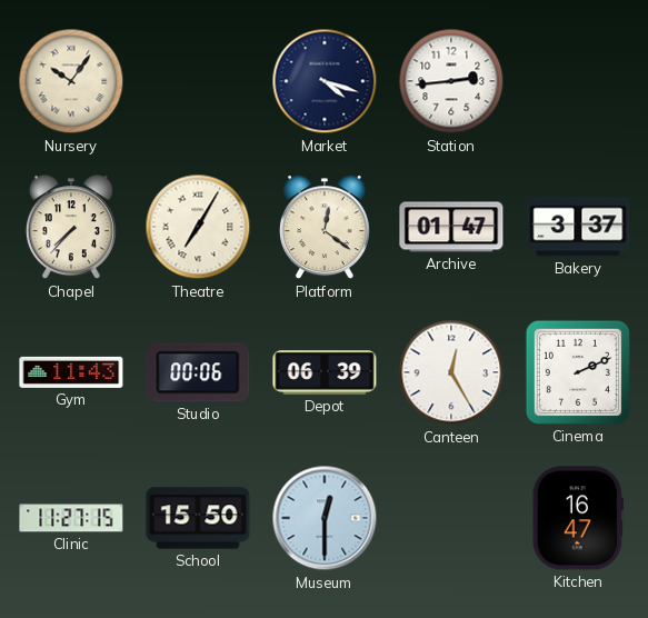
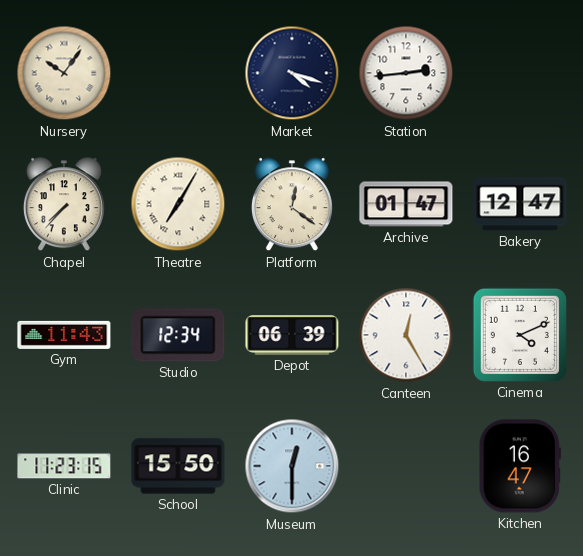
Bakery: 3:37 -> 12:47
Studio: 00:06 -> 12:34
Cinema: 2:11 -> 4:11
Clinic: 11:27 -> 11:23
